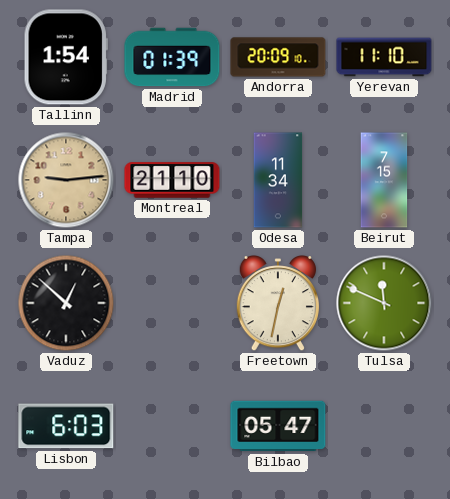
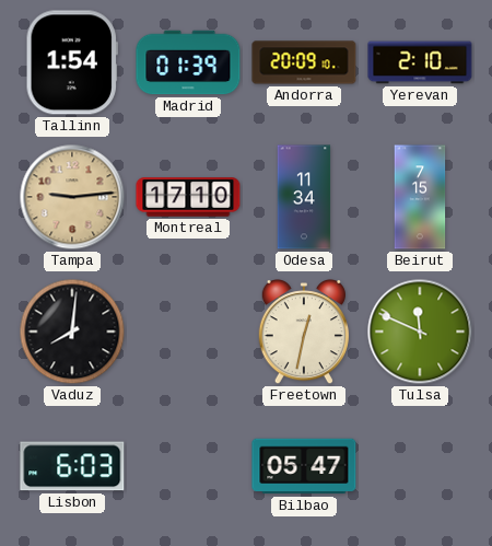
Yerevan: 11:10 -> 2:10
Montreal: 21:10 -> 17:10
Vaduz: 12:52 -> 8:01
